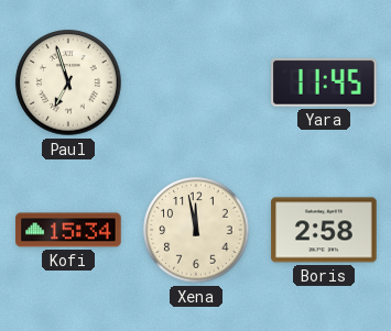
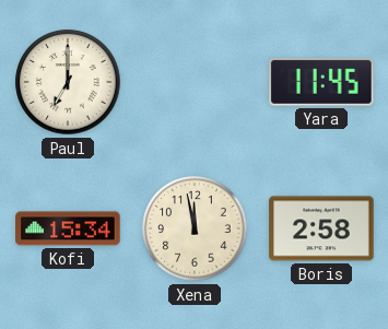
Paul: 6:57 -> 7:00
